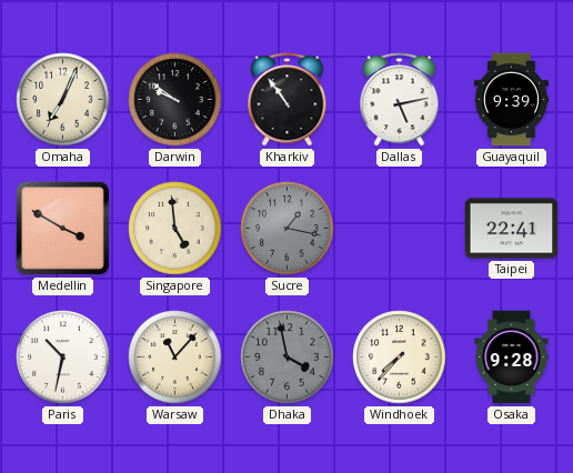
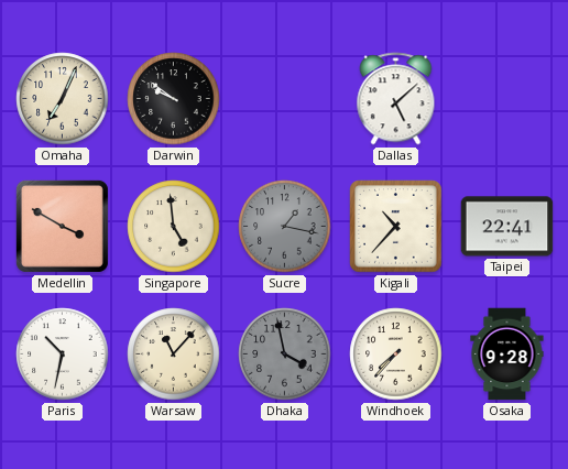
Kharkiv: 10:54 -> none
Dallas: 5:13 -> 5:08
Guayaquil: 9:39 -> none
Kigali: none -> 10:37
